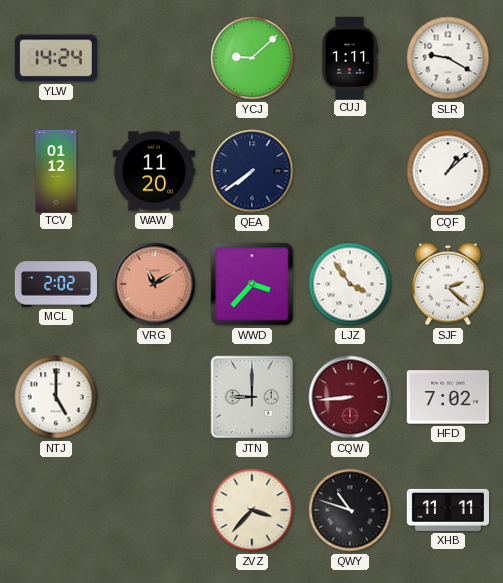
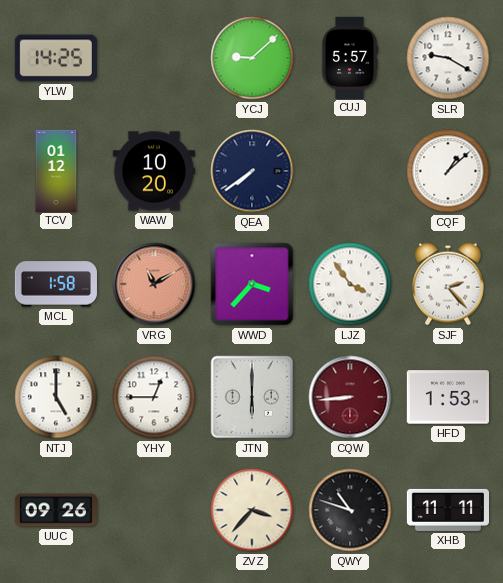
YLW: 14:24 -> 14:25
CUJ: 1:11 -> 5:57
WAW: 11:20 -> 10:20
MCL: 2:02 -> 1:58
SJF: 2:22 -> 2:23
YHY: none -> 12:45
JTN: 9:00 -> 6:00
HFD: 7:02 -> 1:53
UUC: none -> 09:26
